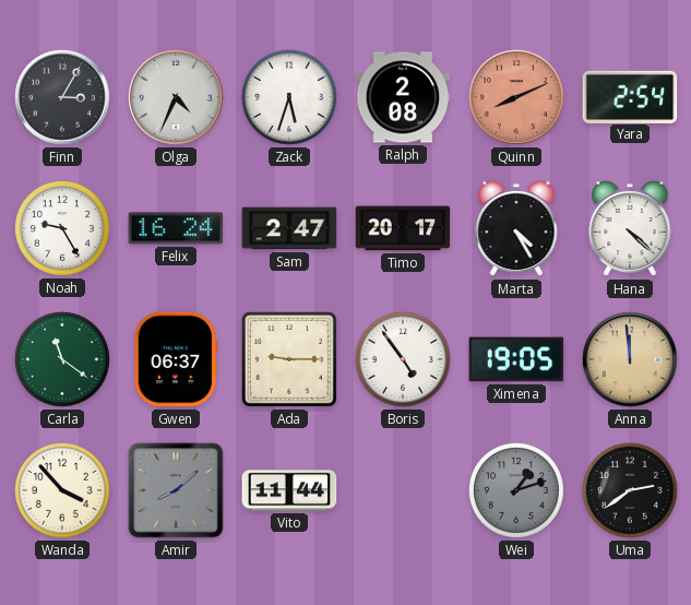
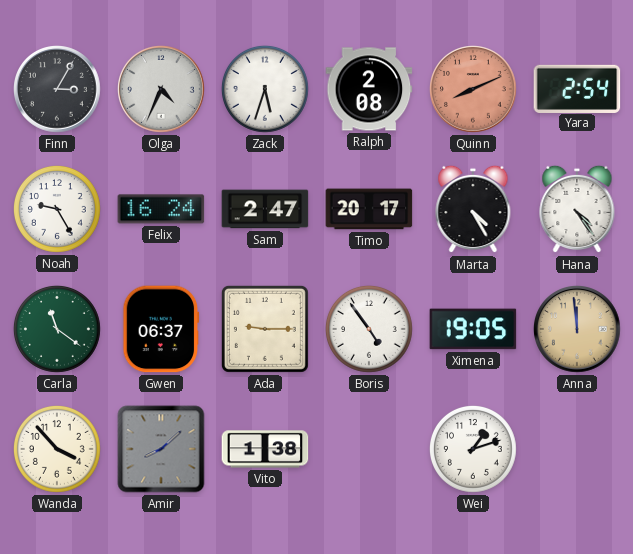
Hana: 4:22 -> 4:24
Vito: 11:44 -> 1:38
Wei dial: grey -> white
Uma: 2:39 -> none
